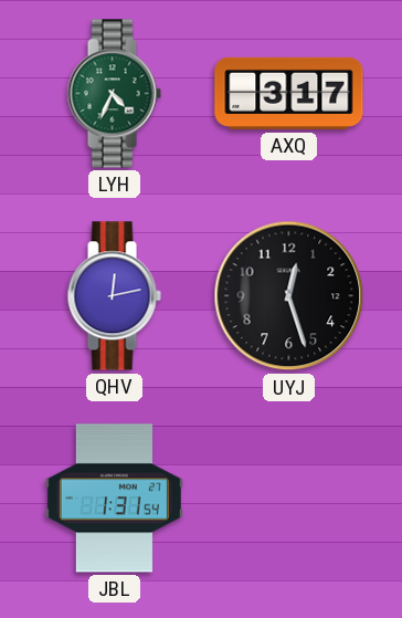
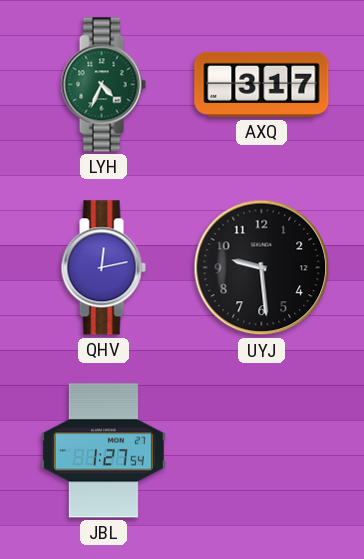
UYJ: 12:27 -> 9:29
JBL: 1:31 -> 1:27
